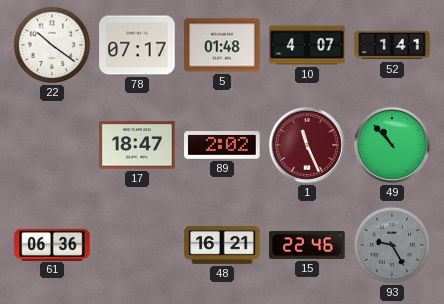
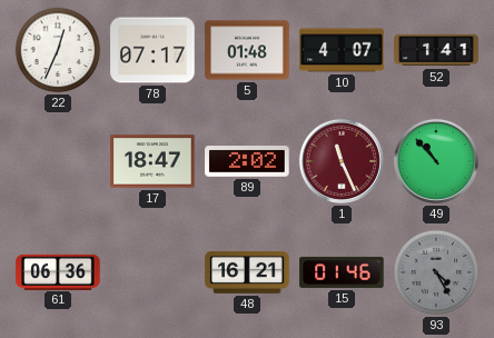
22: 10:21 -> 12:34
15: 22:46 -> 01:46
93: 9:25 -> 4:25
